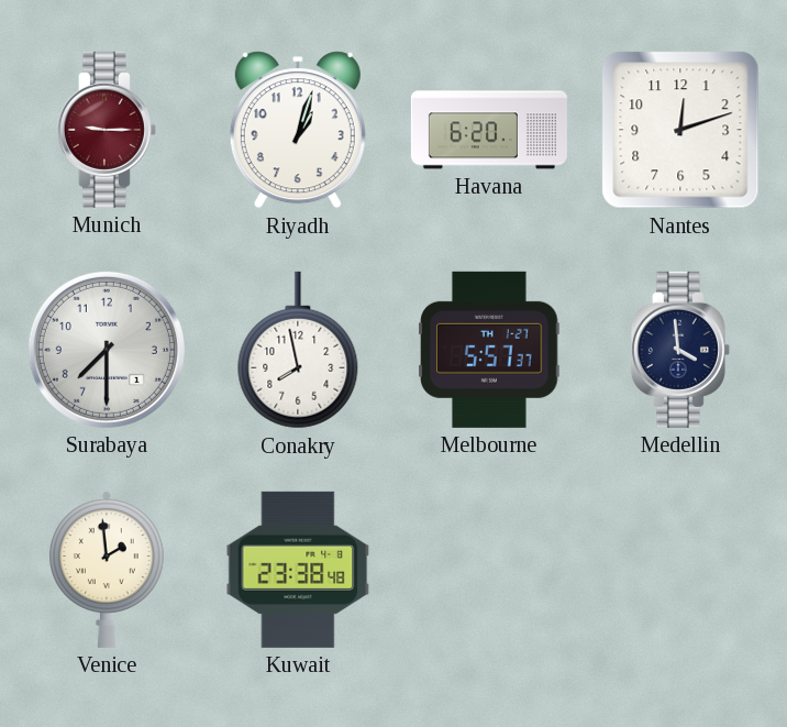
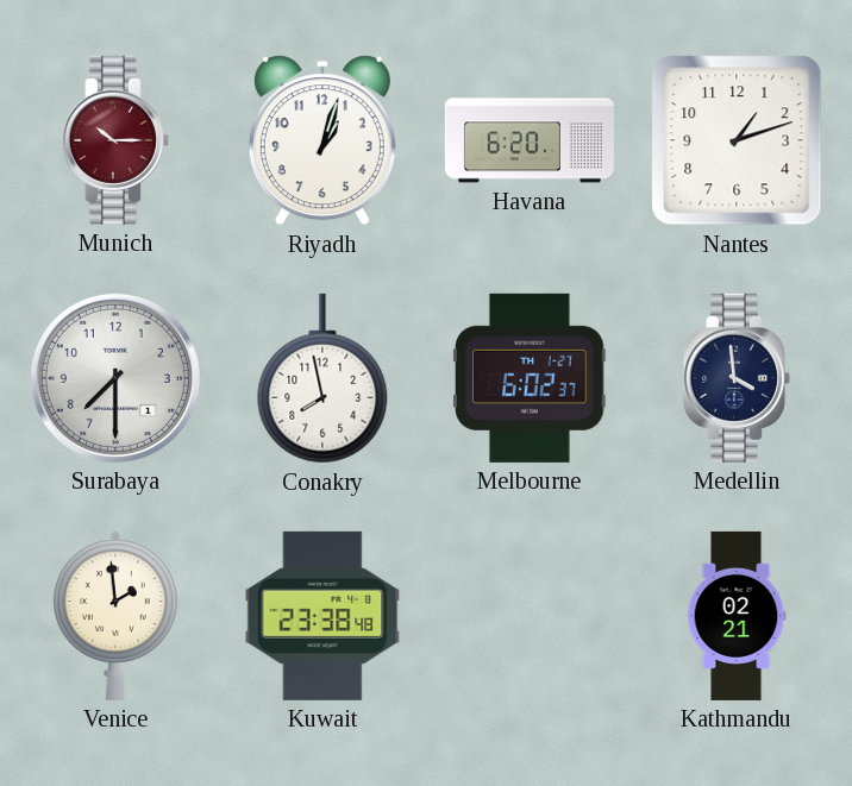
Munich: 9:15 -> 10:15
Nantes: 12:12 -> 1:12
Melbourne: 5:57 -> 6:02
Kathmandu: none -> 02:21
